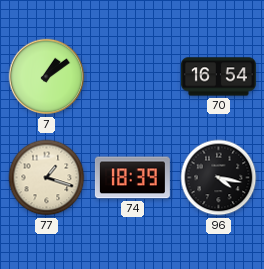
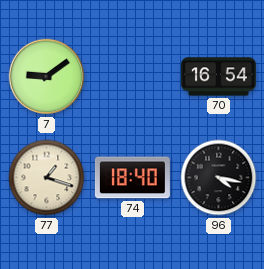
7: 1:09 -> 9:09
74: 18:39 -> 18:40
